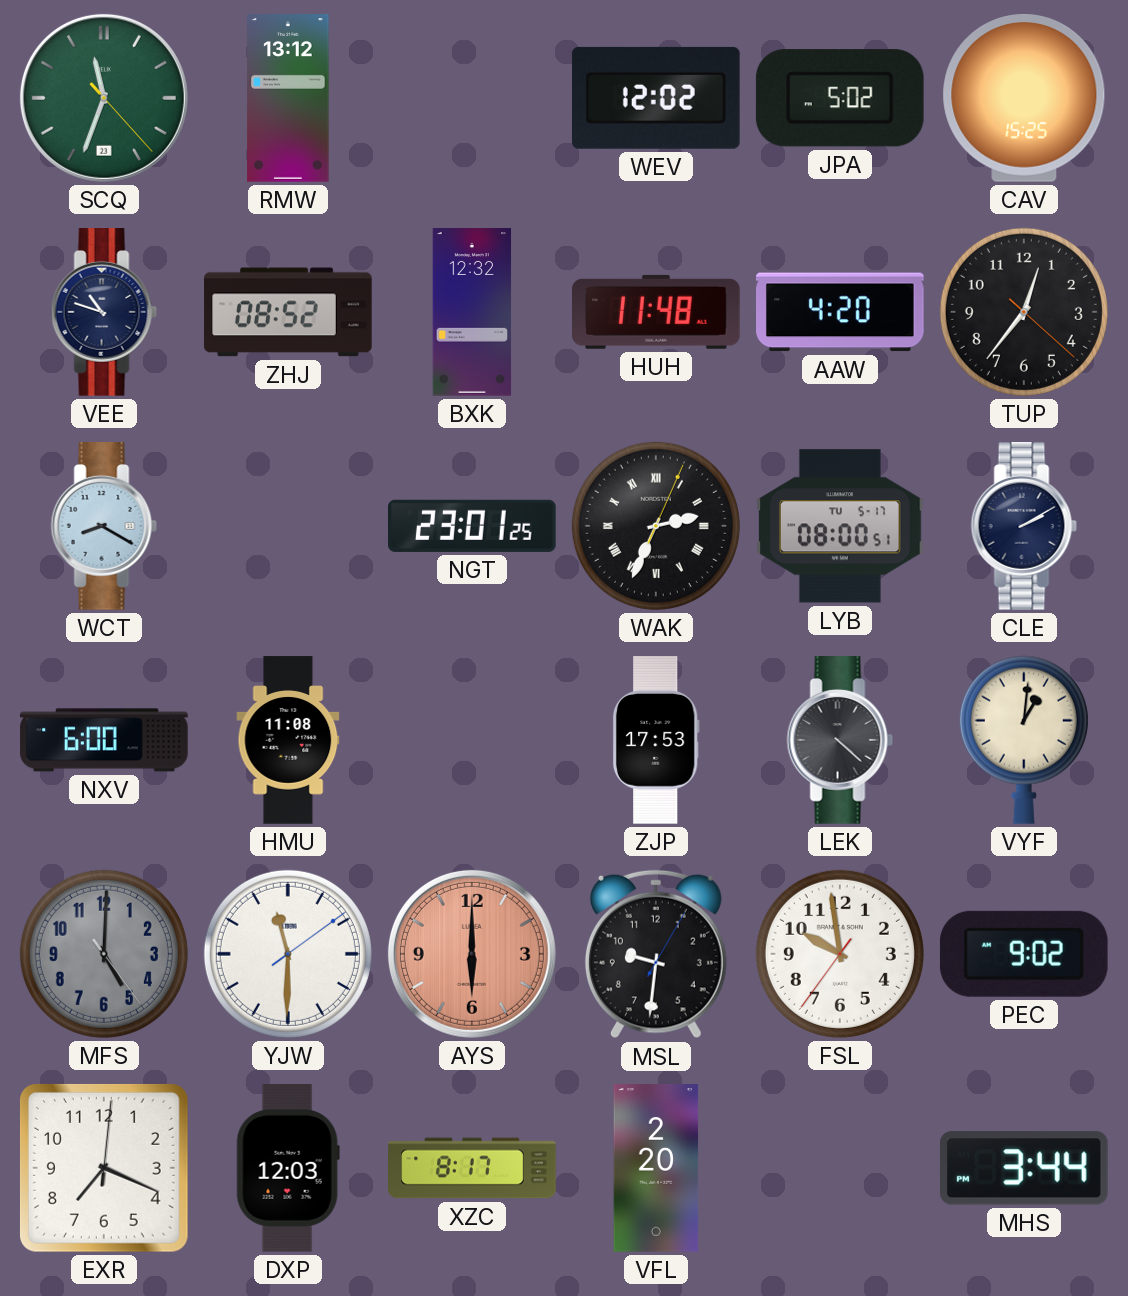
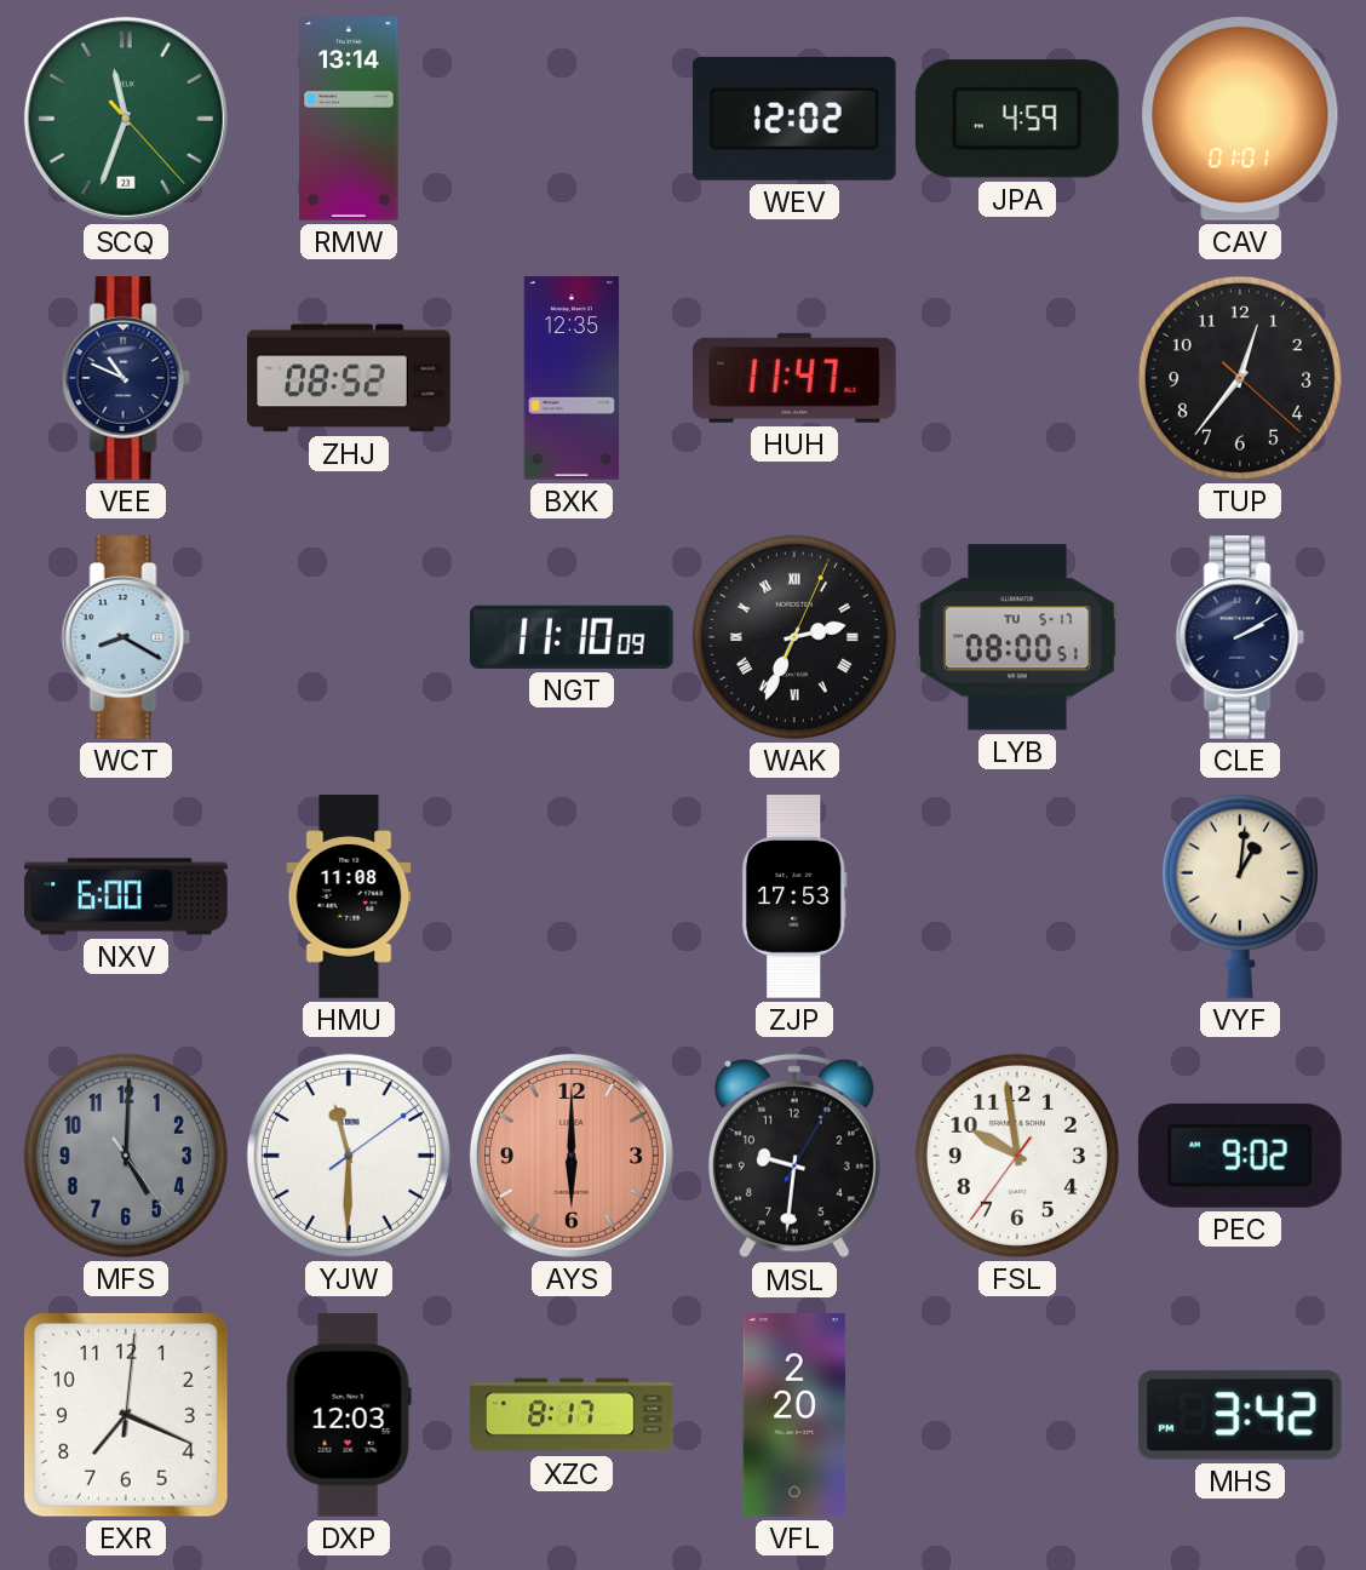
RMW: 13:12 -> 13:14
JPA: 5:02 -> 4:59
CAV: 15:25 -> 01:01
VEE: 10:48 -> 10:49
BXK: 12:32 -> 12:35
HUH: 11:48 -> 11:47
AAW: 4:20 -> none
NGT: 23:01 -> 11:10
LEK: 4:22 -> none
MHS: 3:44 -> 3:42
